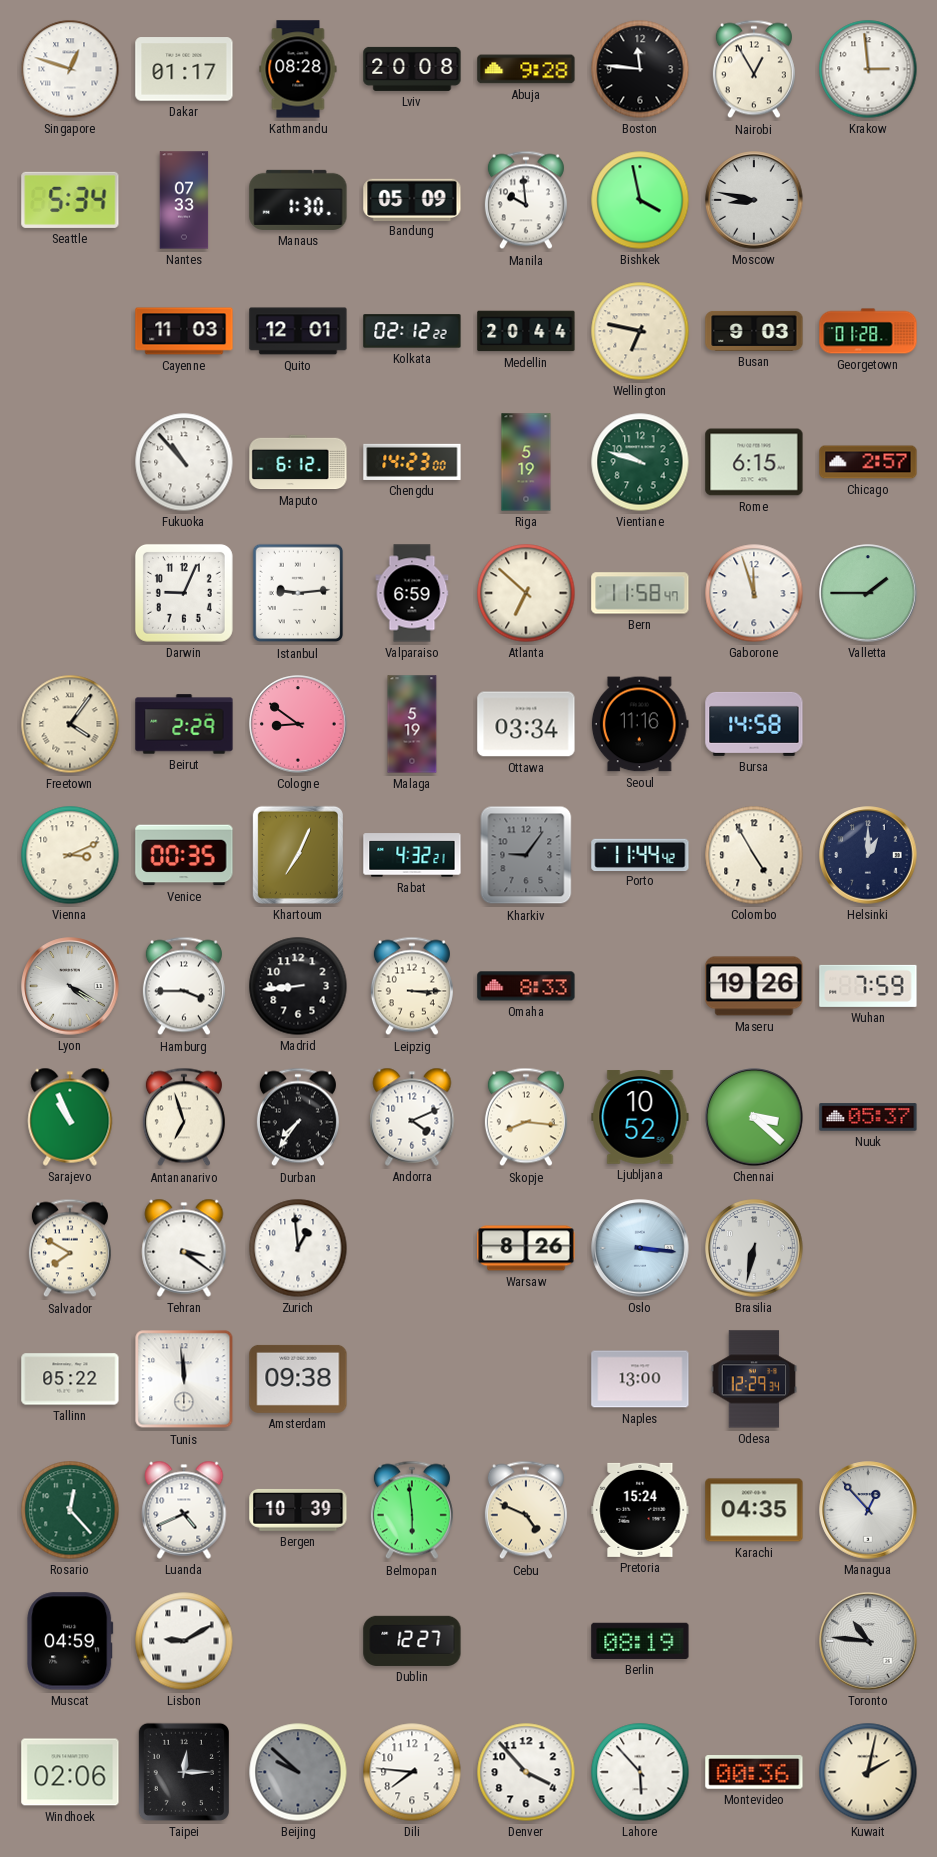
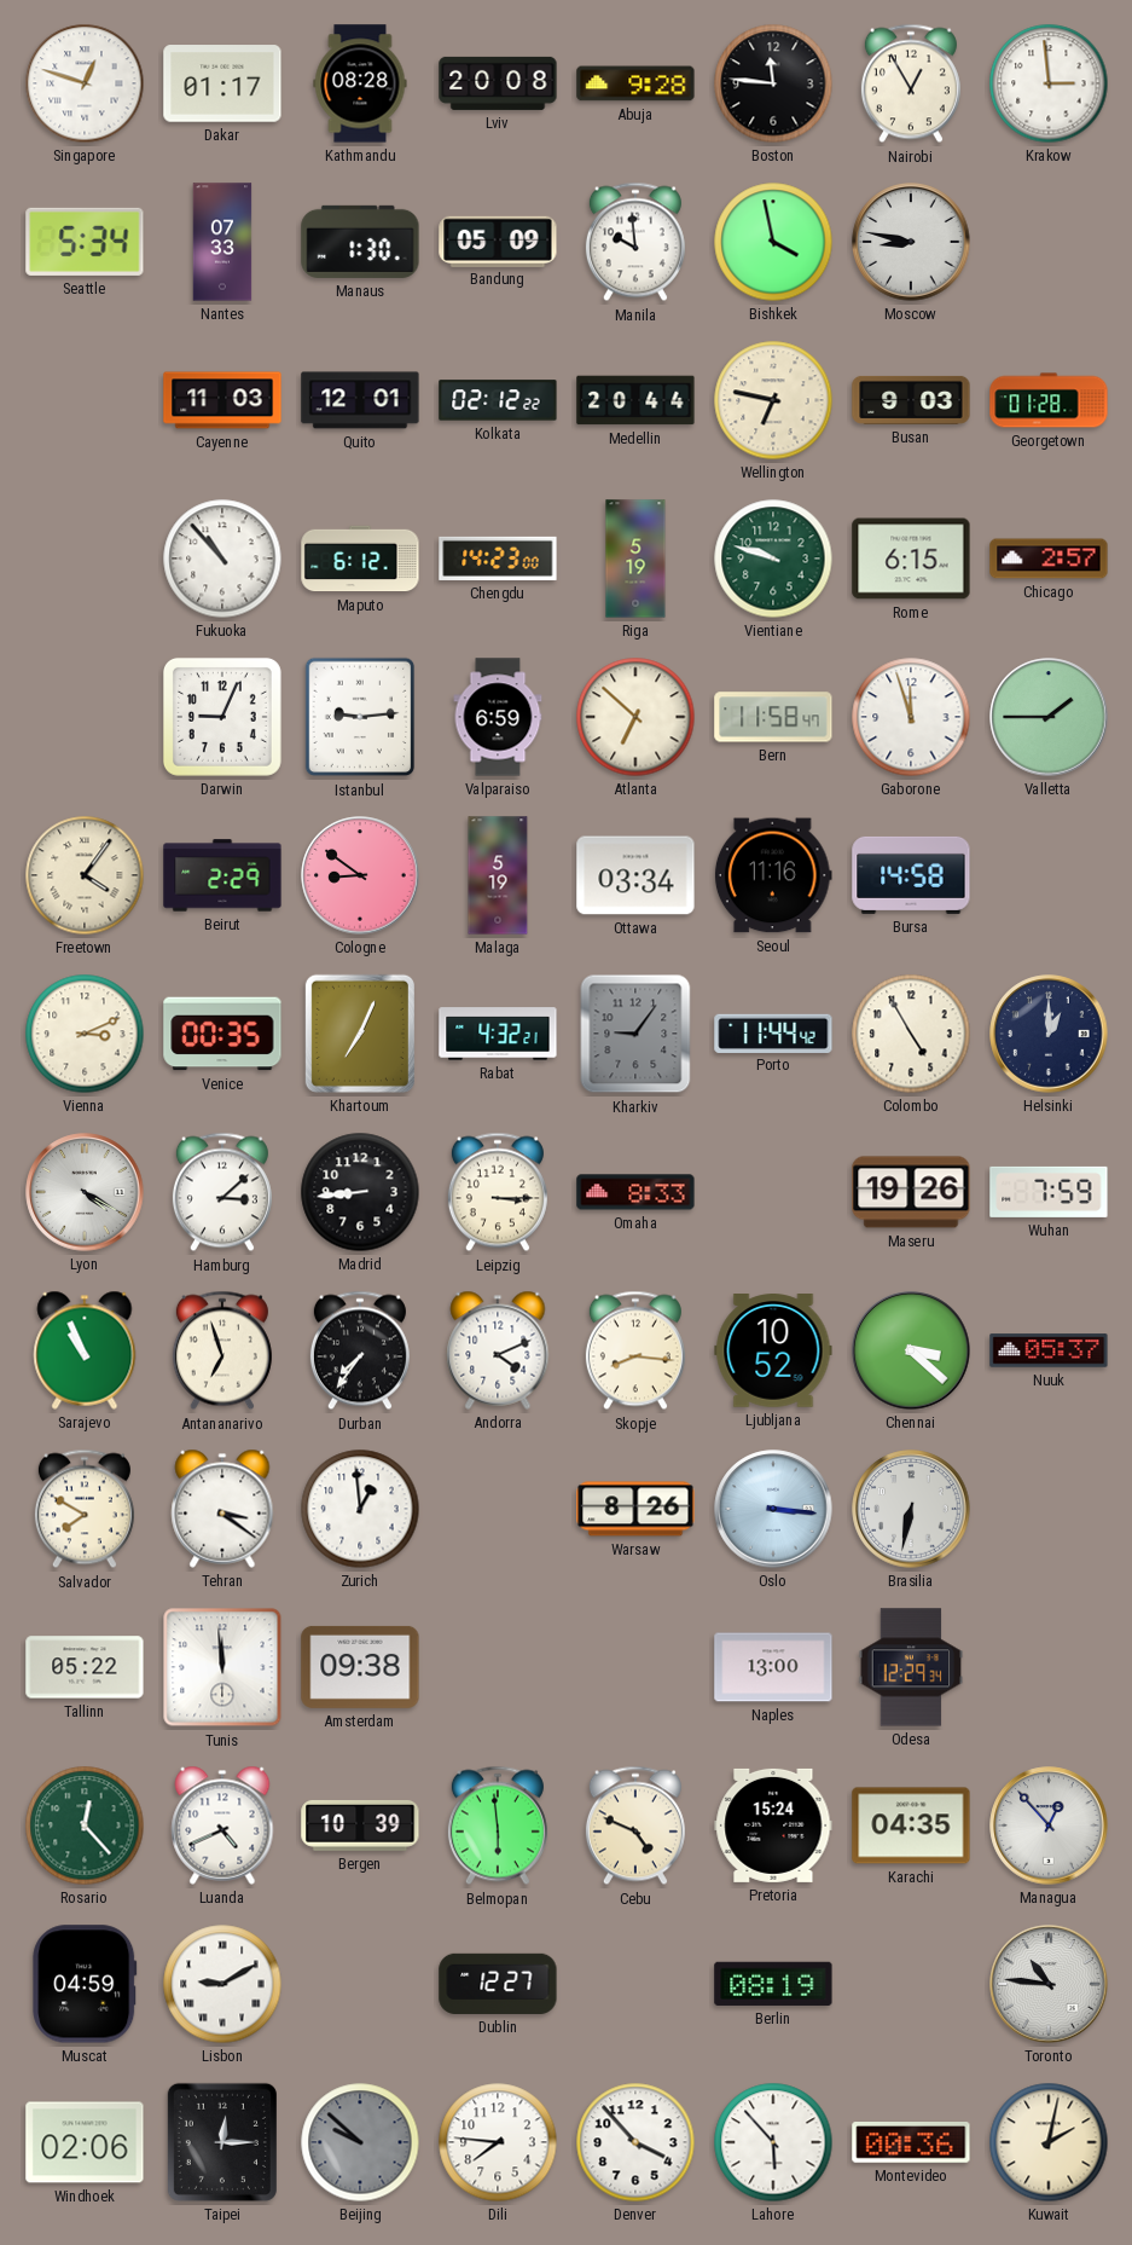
Hamburg: 3:45 -> 3:08
